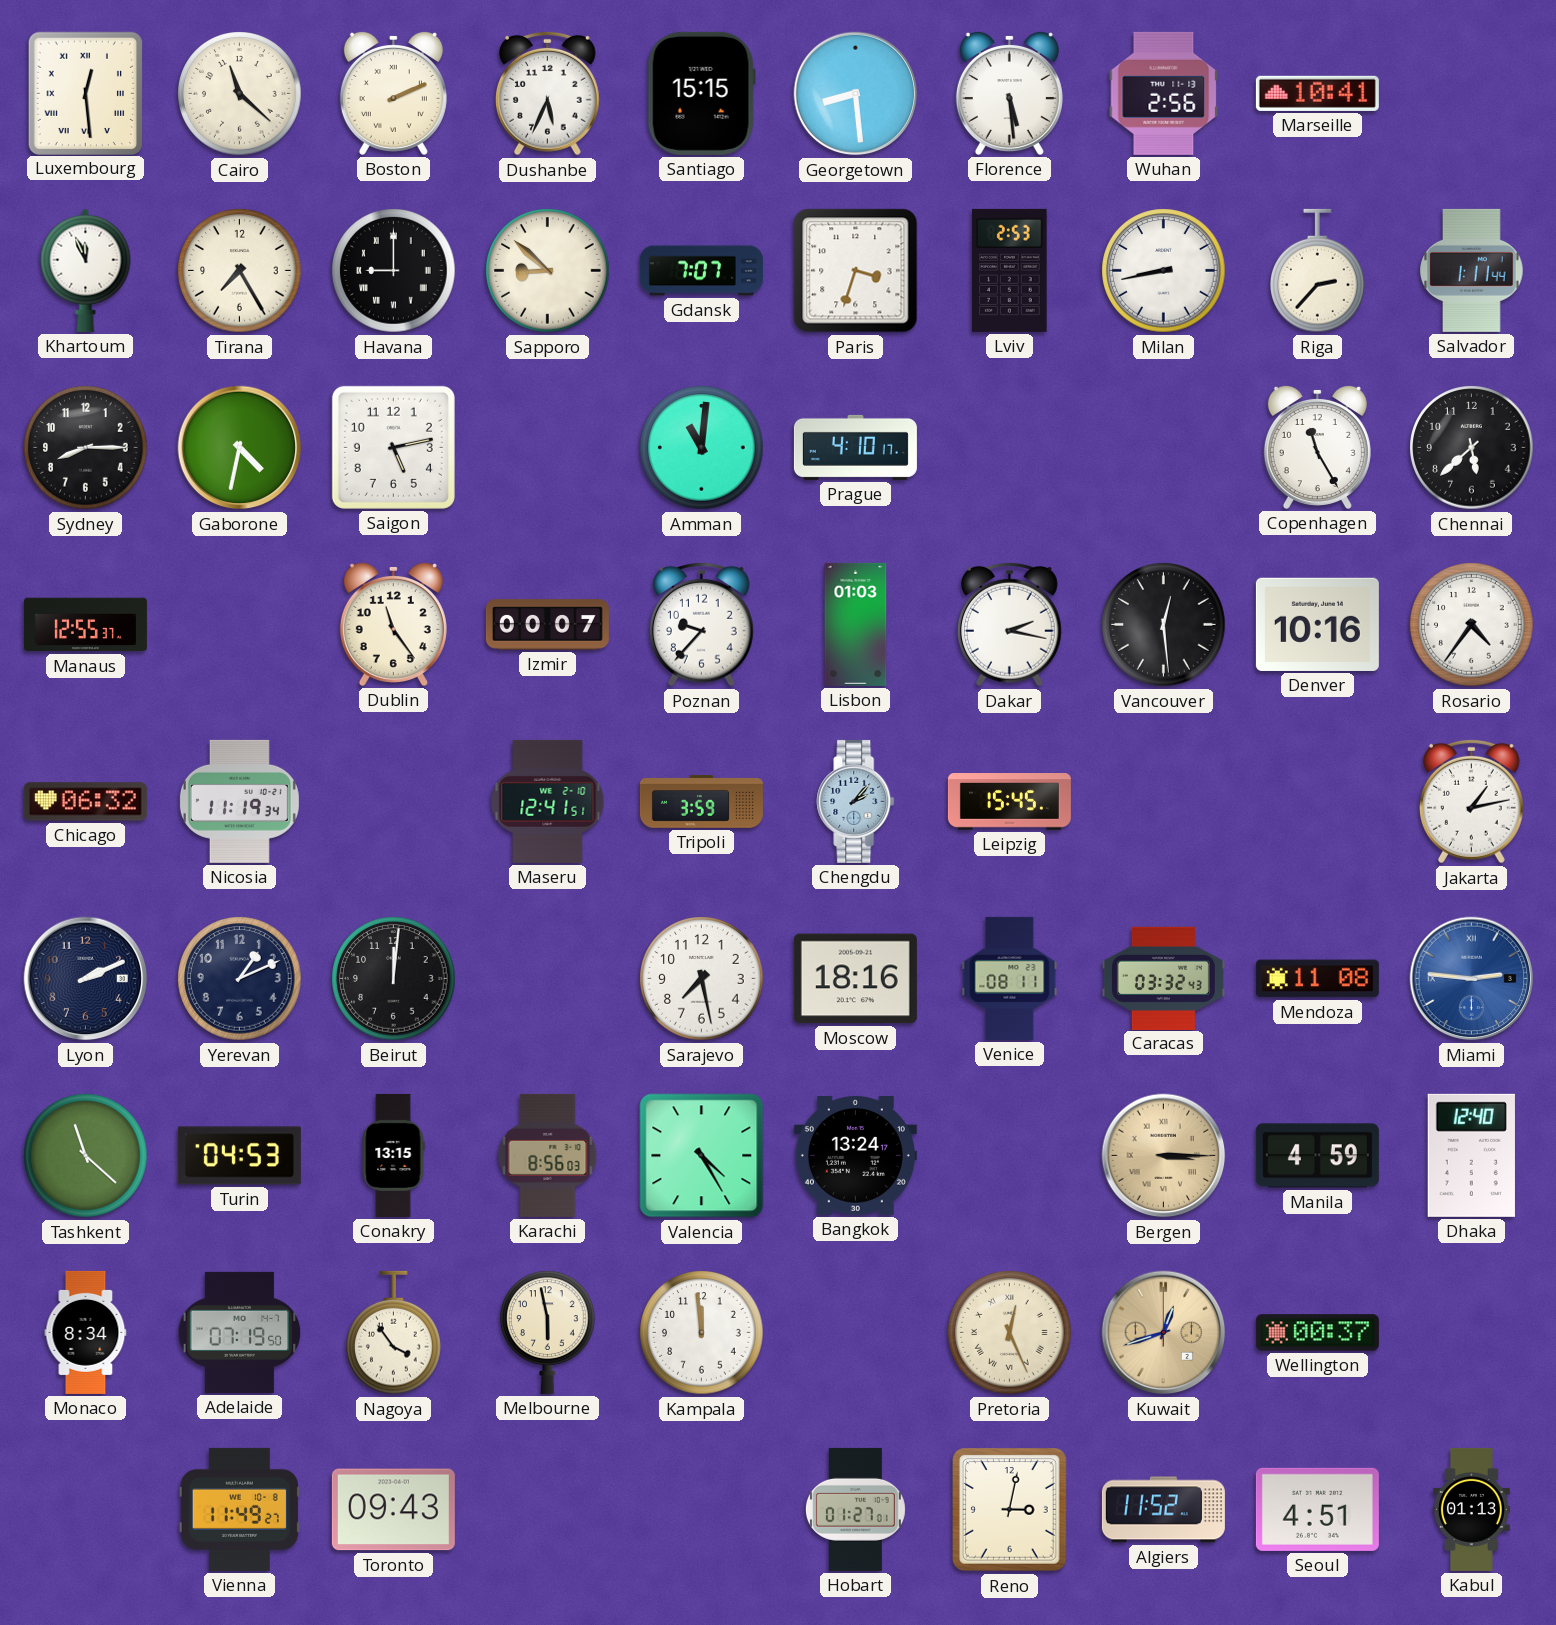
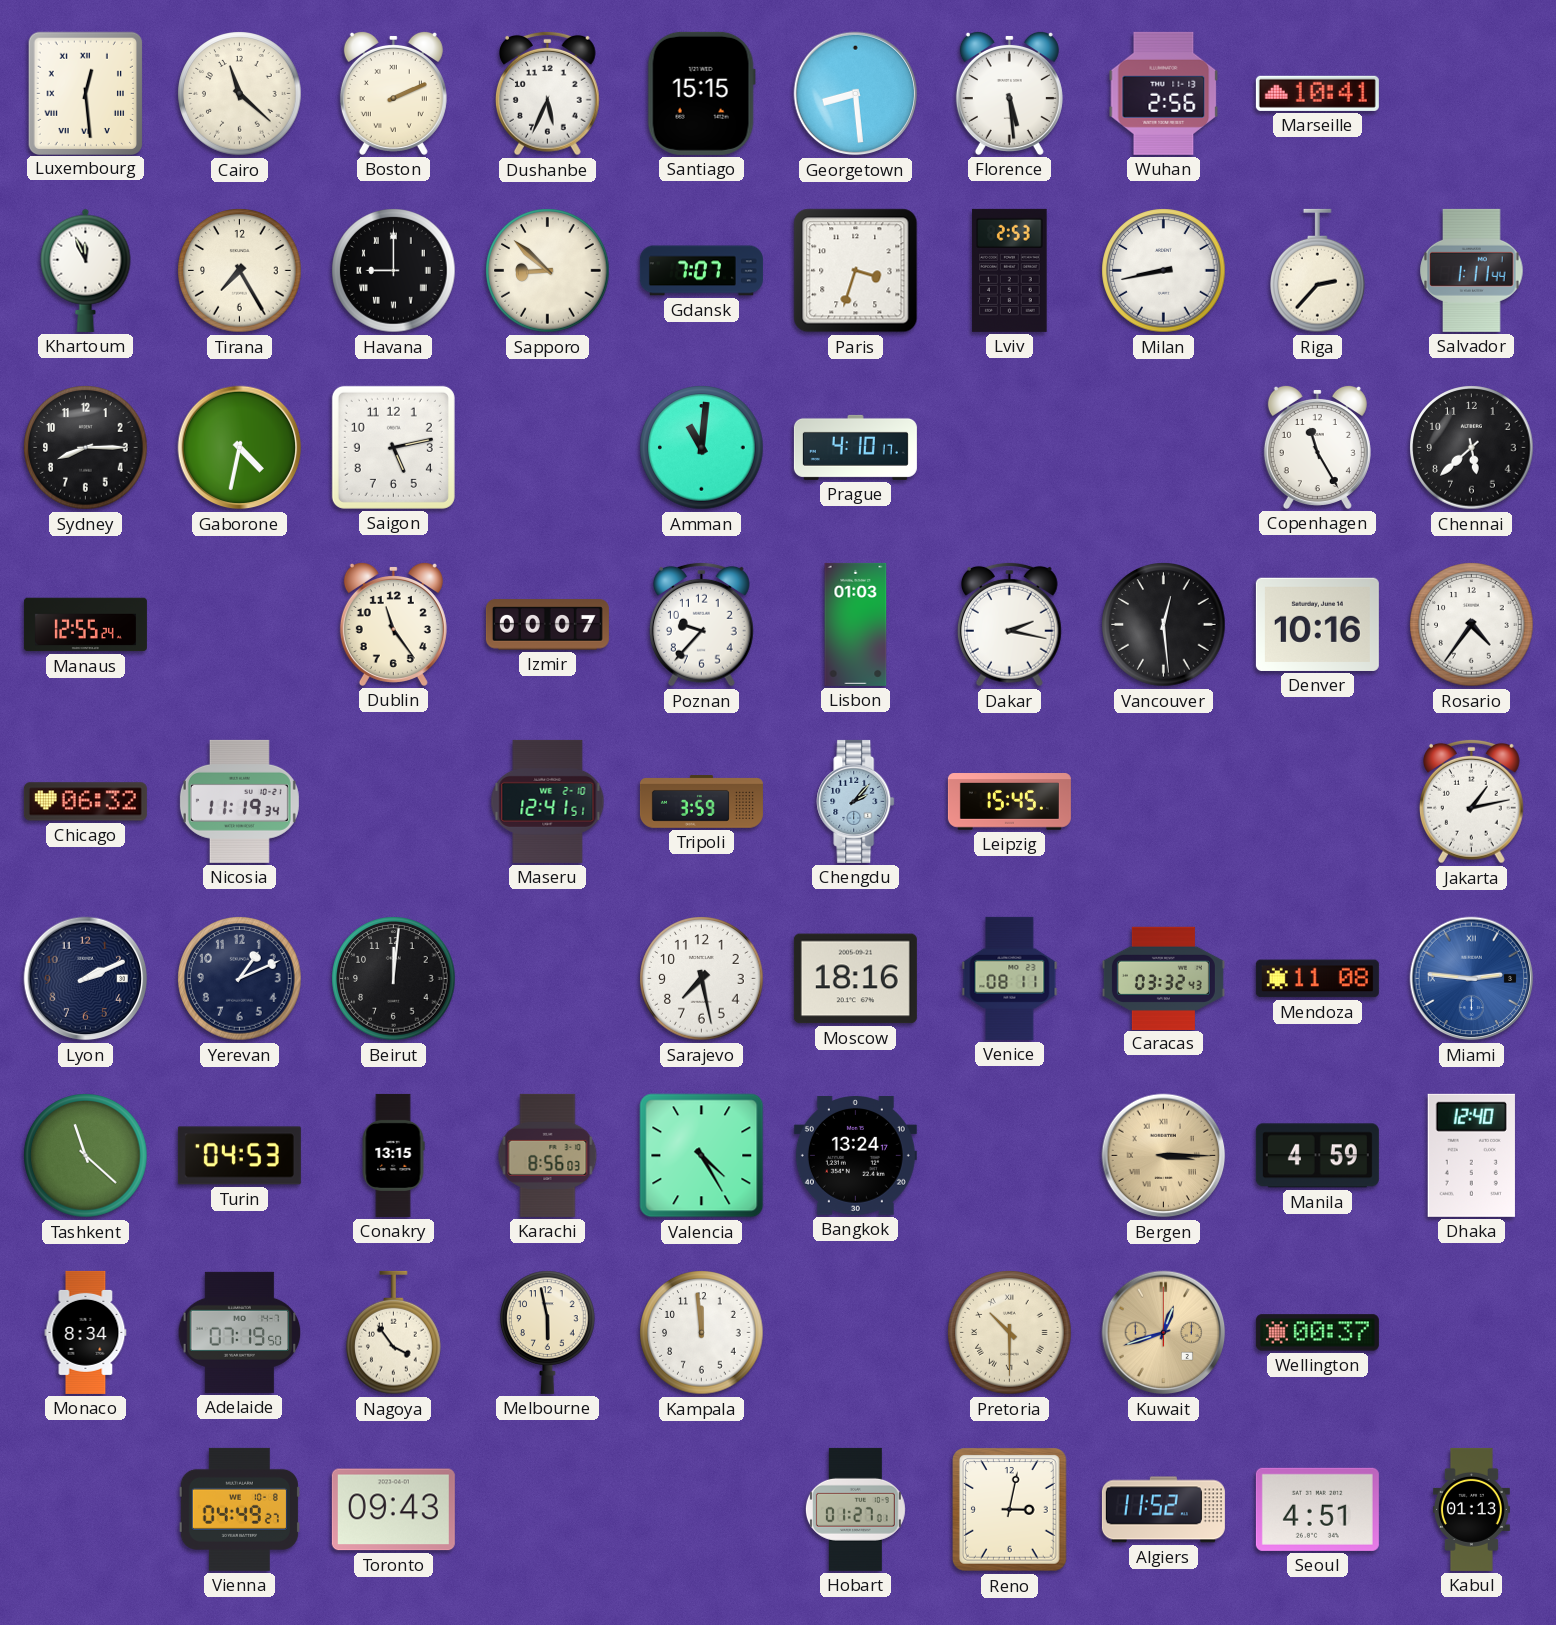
Manaus: 12:55:37 -> 12:55:24
Pretoria: 12:26 -> 10:30
Vienna: 11:49 -> 04:49
